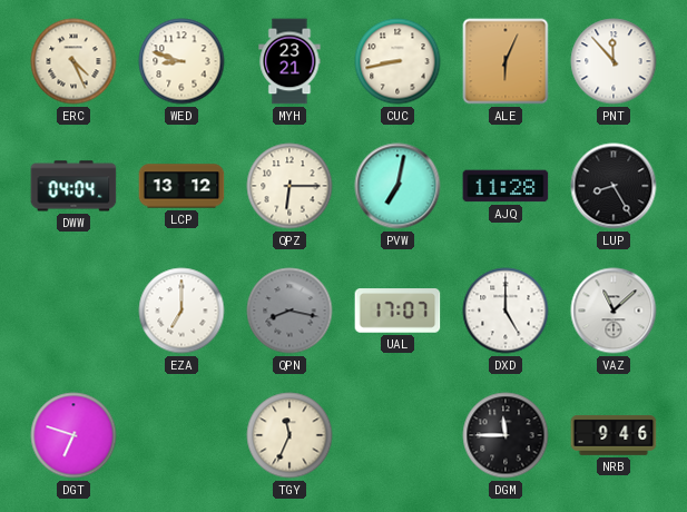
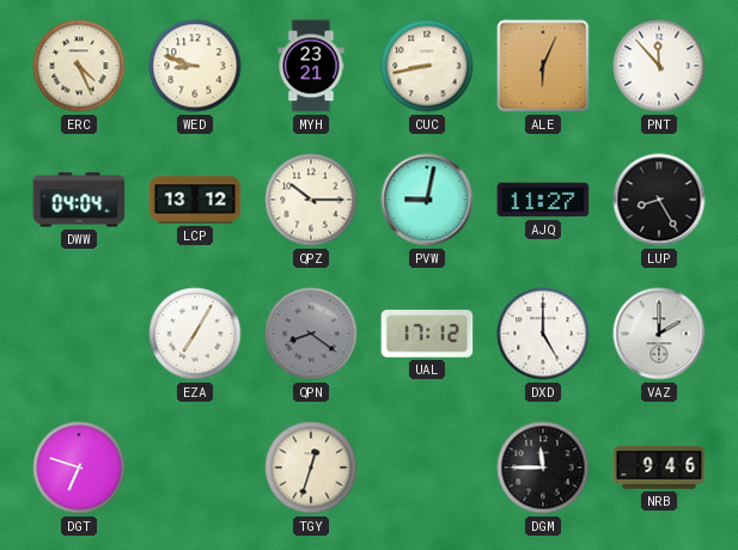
QPZ: 6:15 -> 10:15
PVW: 7:02 -> 9:02
AJQ: 11:28 -> 11:27
EZA: 7:00 -> 7:05
QPN: 8:17 -> 8:21
UAL: 17:07 -> 17:12
VAZ: 11:08 -> 2:00
TGY: 11:34 -> 12:33
